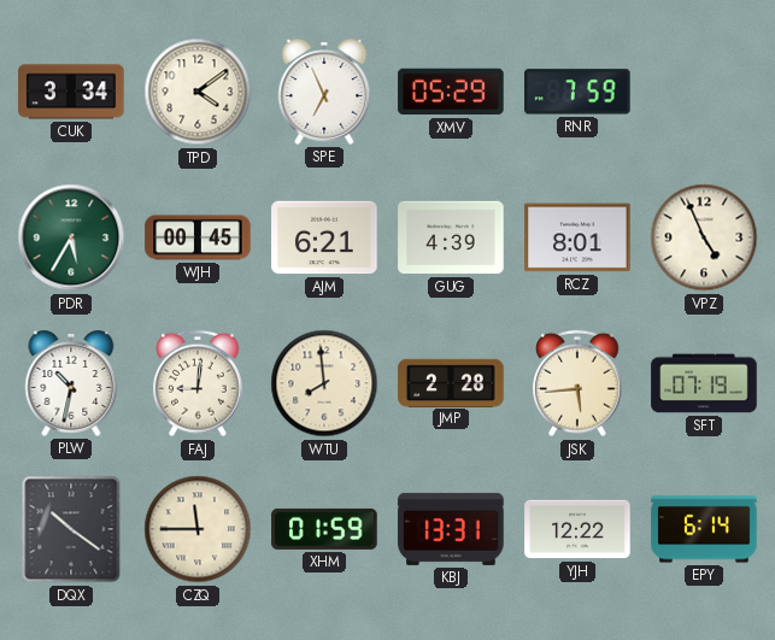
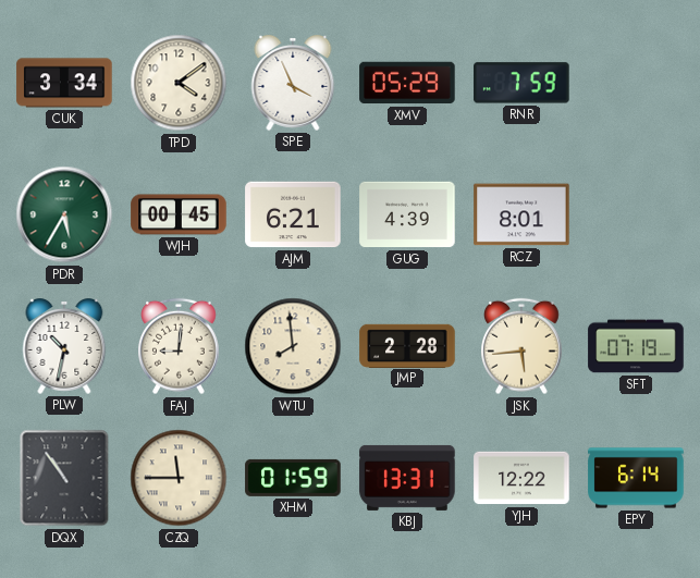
SPE: 6:56 -> 3:56
VPZ: 4:56 -> none
DQX: 10:21 -> 10:54
